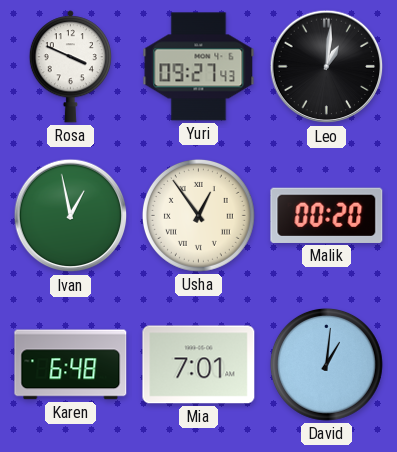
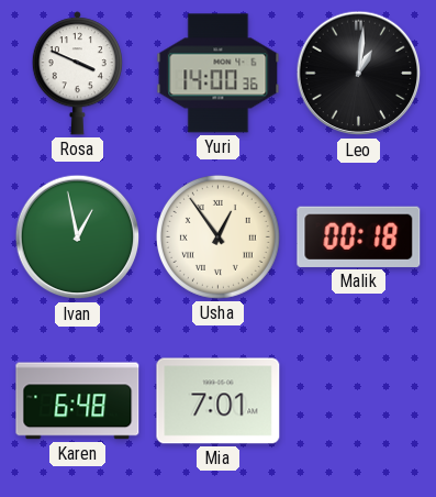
Yuri: 09:27 -> 14:00
Malik: 00:20 -> 00:18
David: 1:01 -> none
